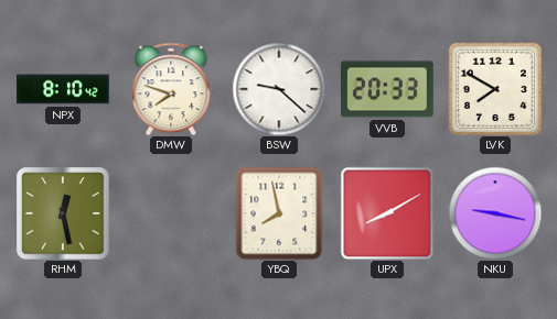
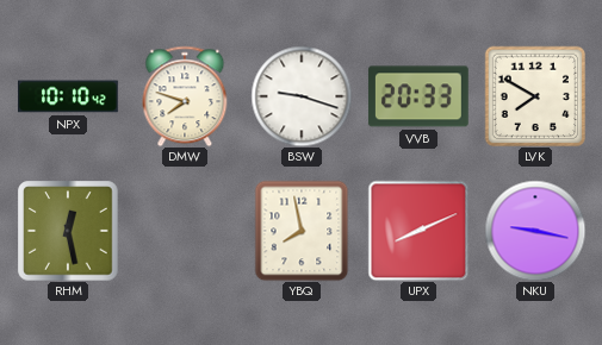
NPX: 8:10 -> 10:10
BSW: 9:22 -> 9:18
UPX: 8:10 -> 8:11
